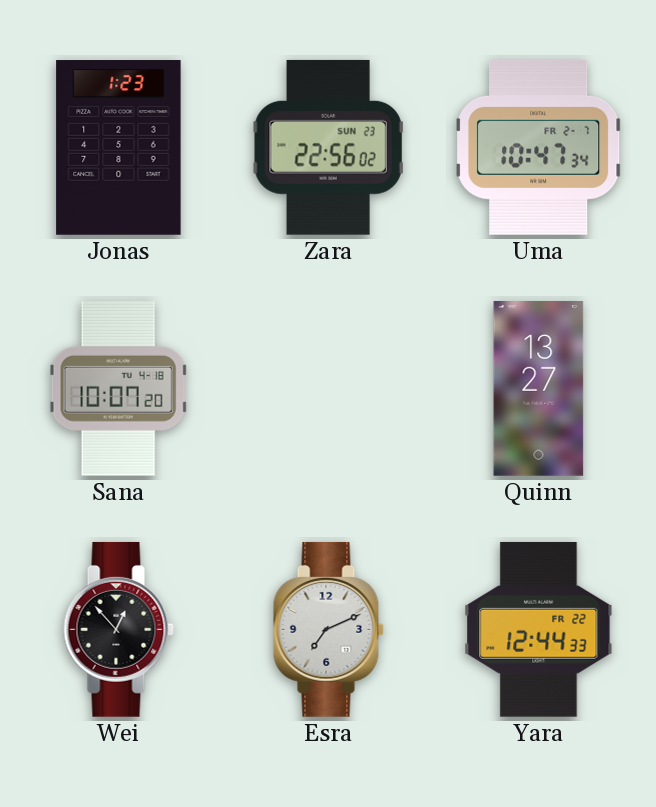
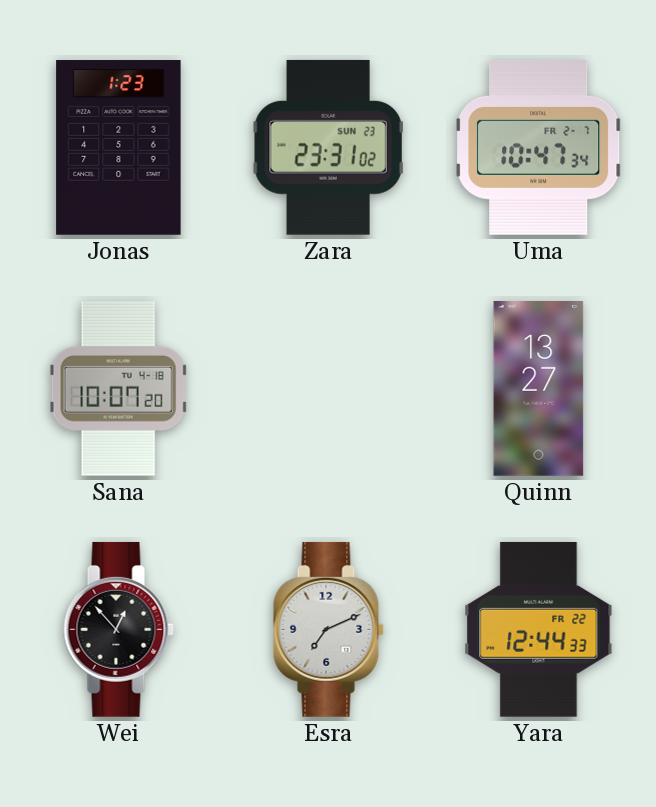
Zara: 22:56 -> 23:31
